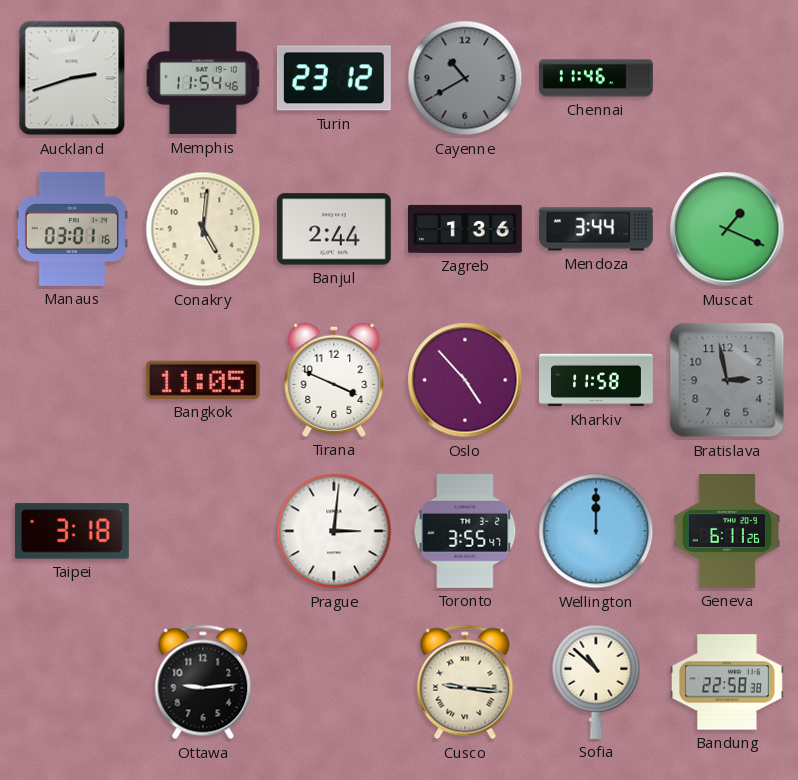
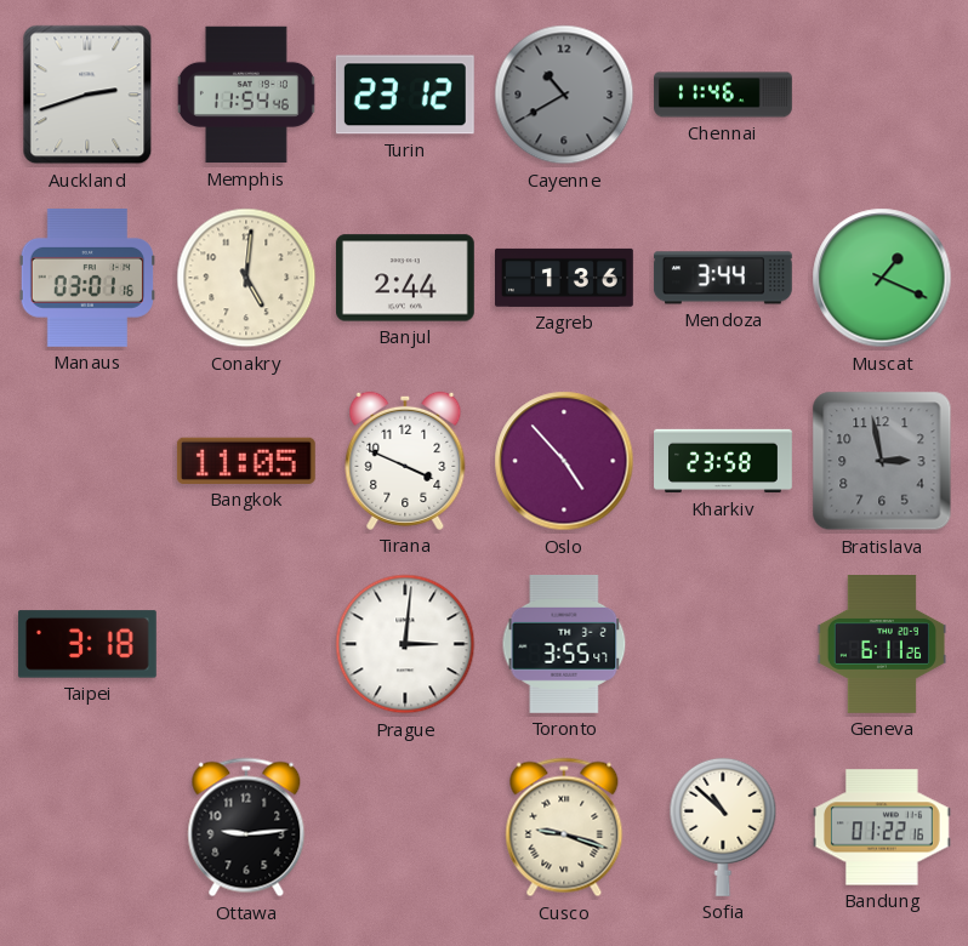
Kharkiv: 11:58 -> 23:58
Wellington: 12:00 -> none
Cusco: 9:16 -> 9:18
Bandung: 22:58 -> 01:22
